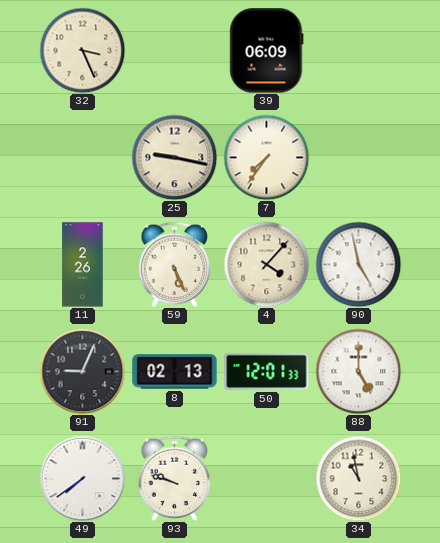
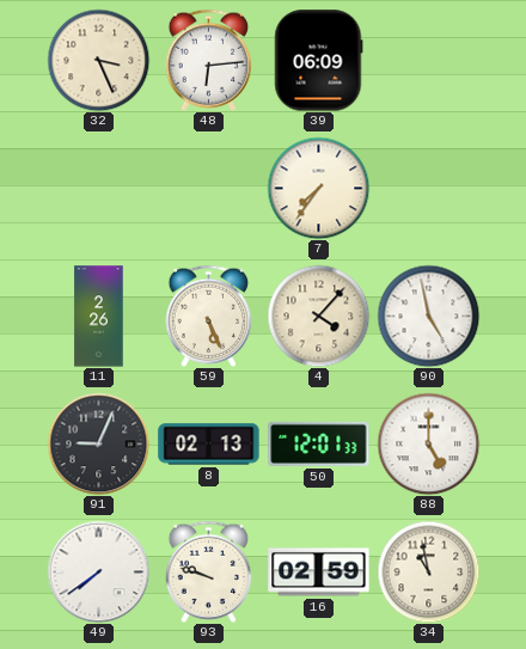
48: none -> 6:14
25: 9:17 -> none
16: none -> 02:59
